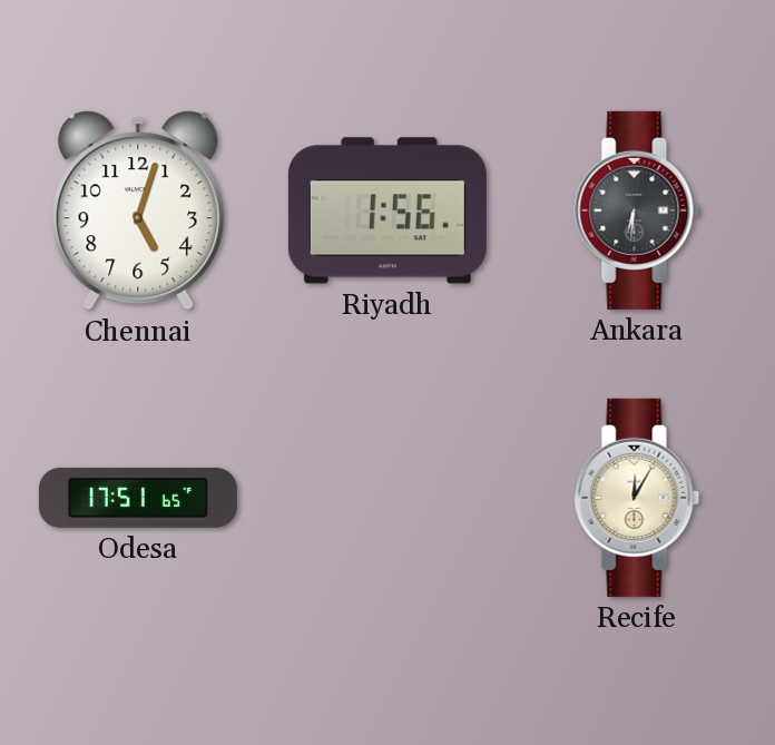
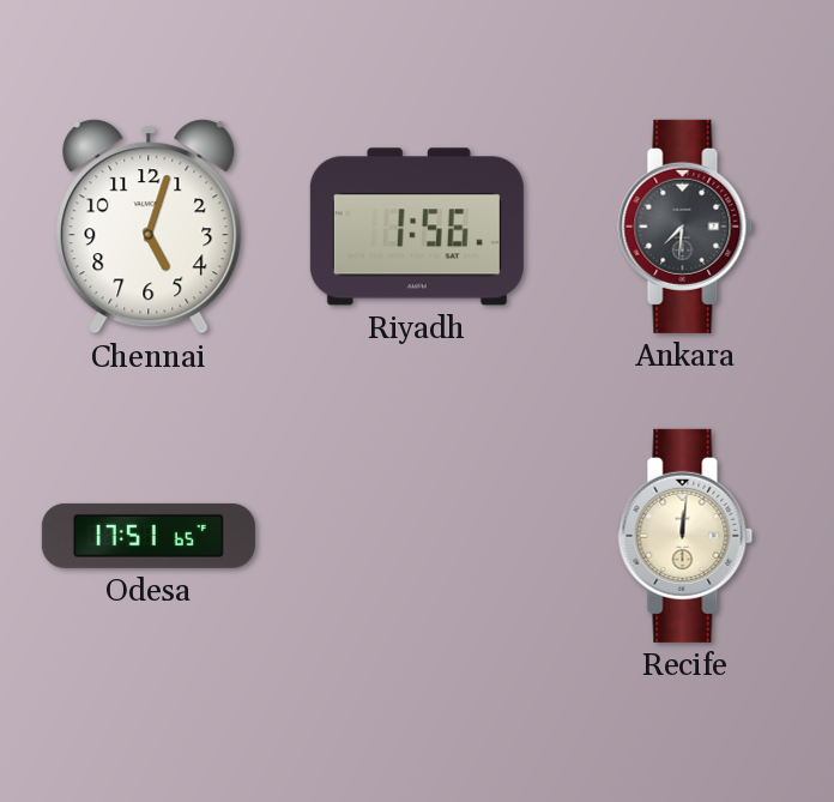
Ankara: 6:31 -> 7:31
Recife: 12:05 -> 12:01
